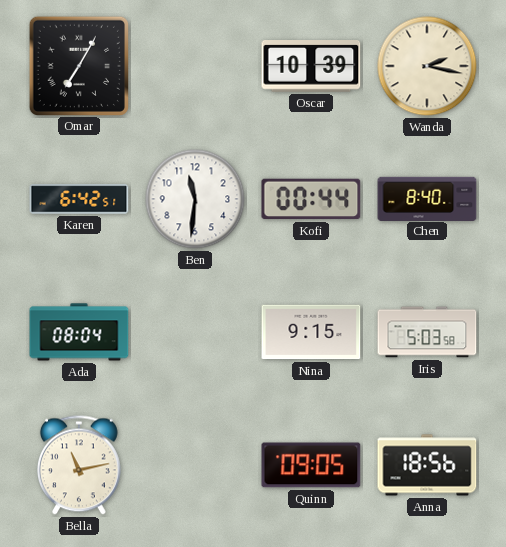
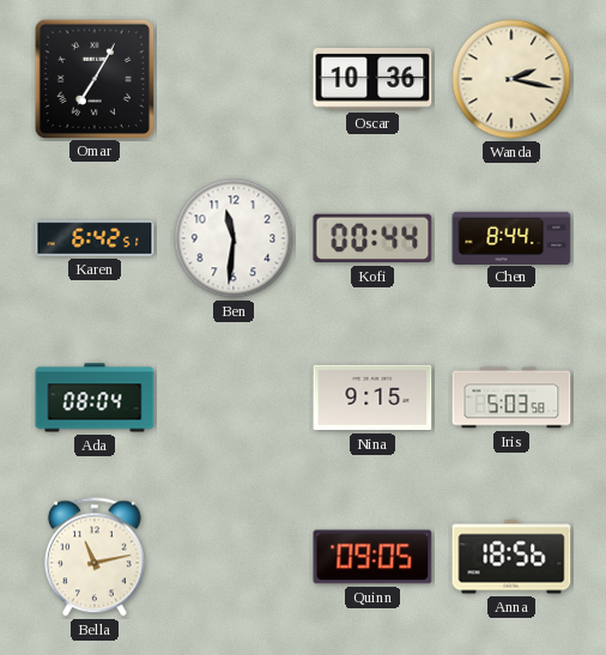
Oscar: 10:39 -> 10:36
Chen: 8:40 -> 8:44
